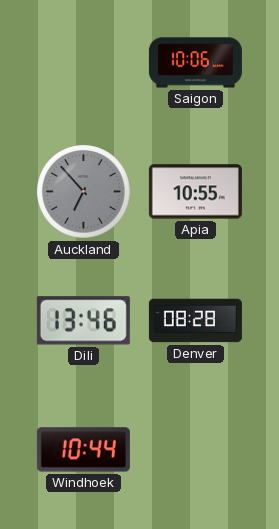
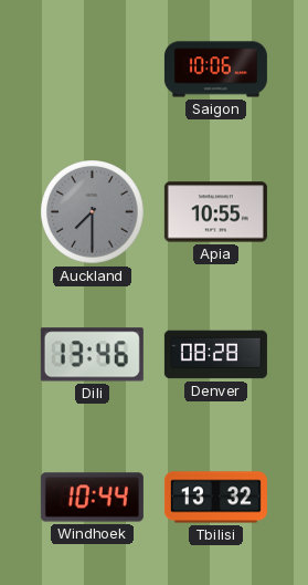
Auckland: 6:53 -> 7:30
Tbilisi: none -> 13:32
